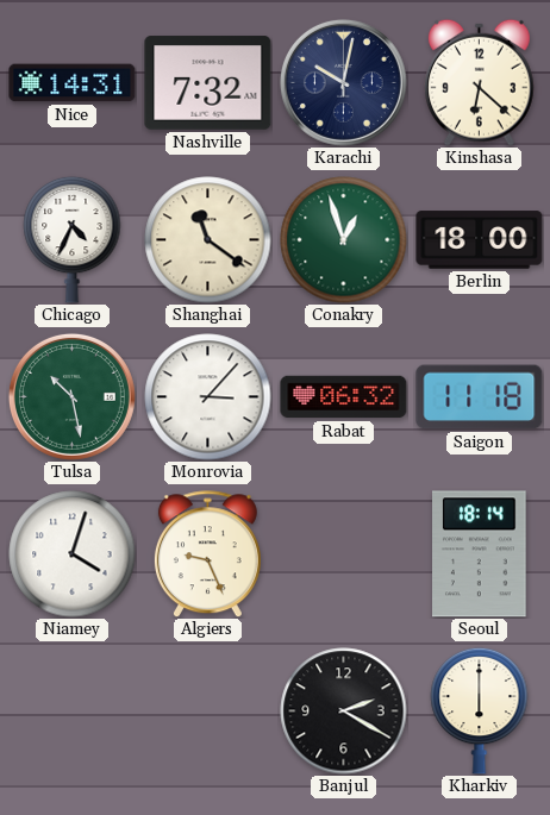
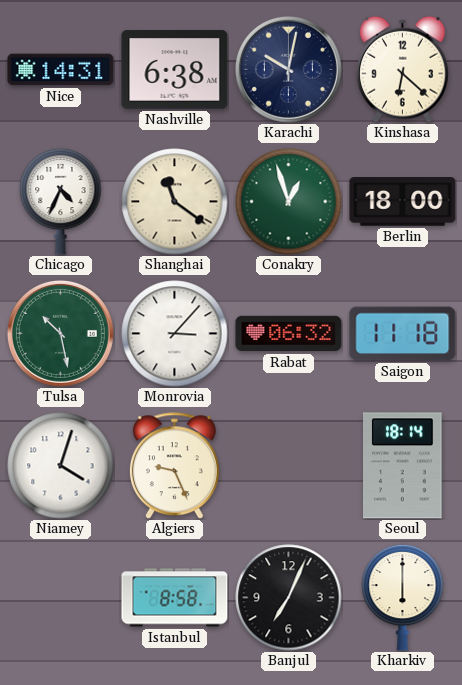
Nashville: 7:32 -> 6:38
Istanbul: none -> 8:58
Banjul: 2:20 -> 7:04
